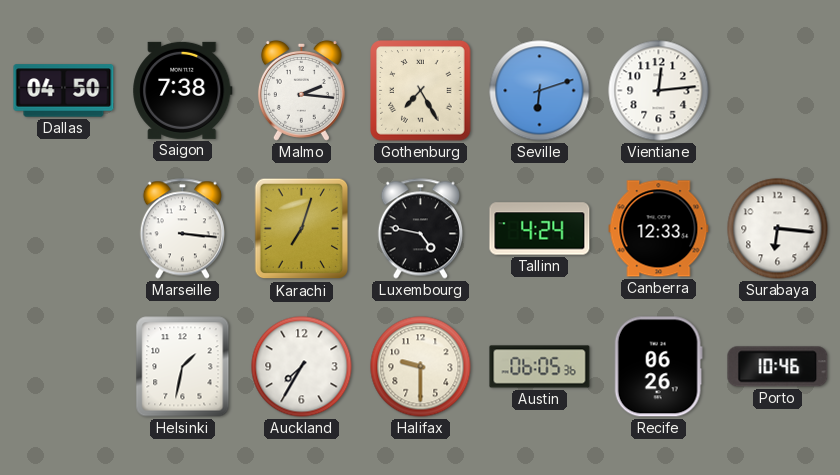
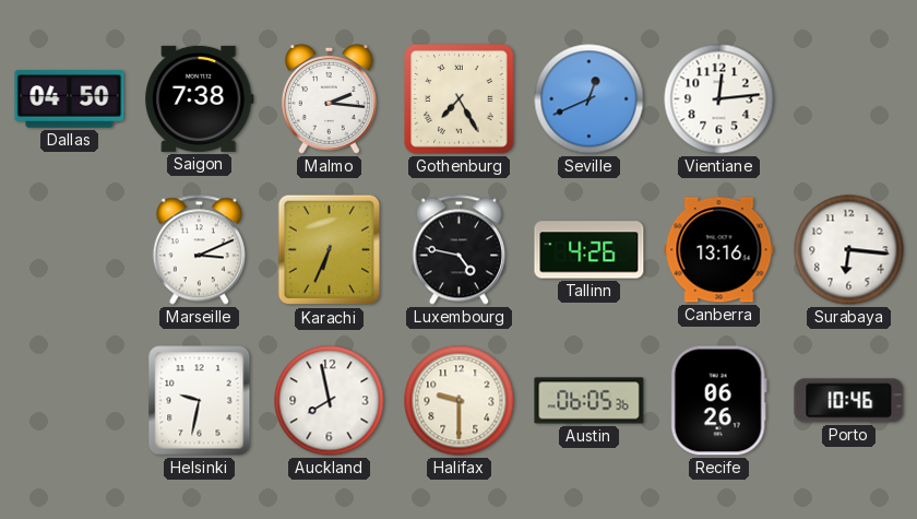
Seville: 6:12 -> 12:41
Marseille: 3:16 -> 3:11
Karachi: 7:03 -> 6:34
Tallinn: 4:24 -> 4:26
Canberra: 12:33 -> 13:16
Helsinki: 1:32 -> 9:32
Auckland: 7:35 -> 7:58
